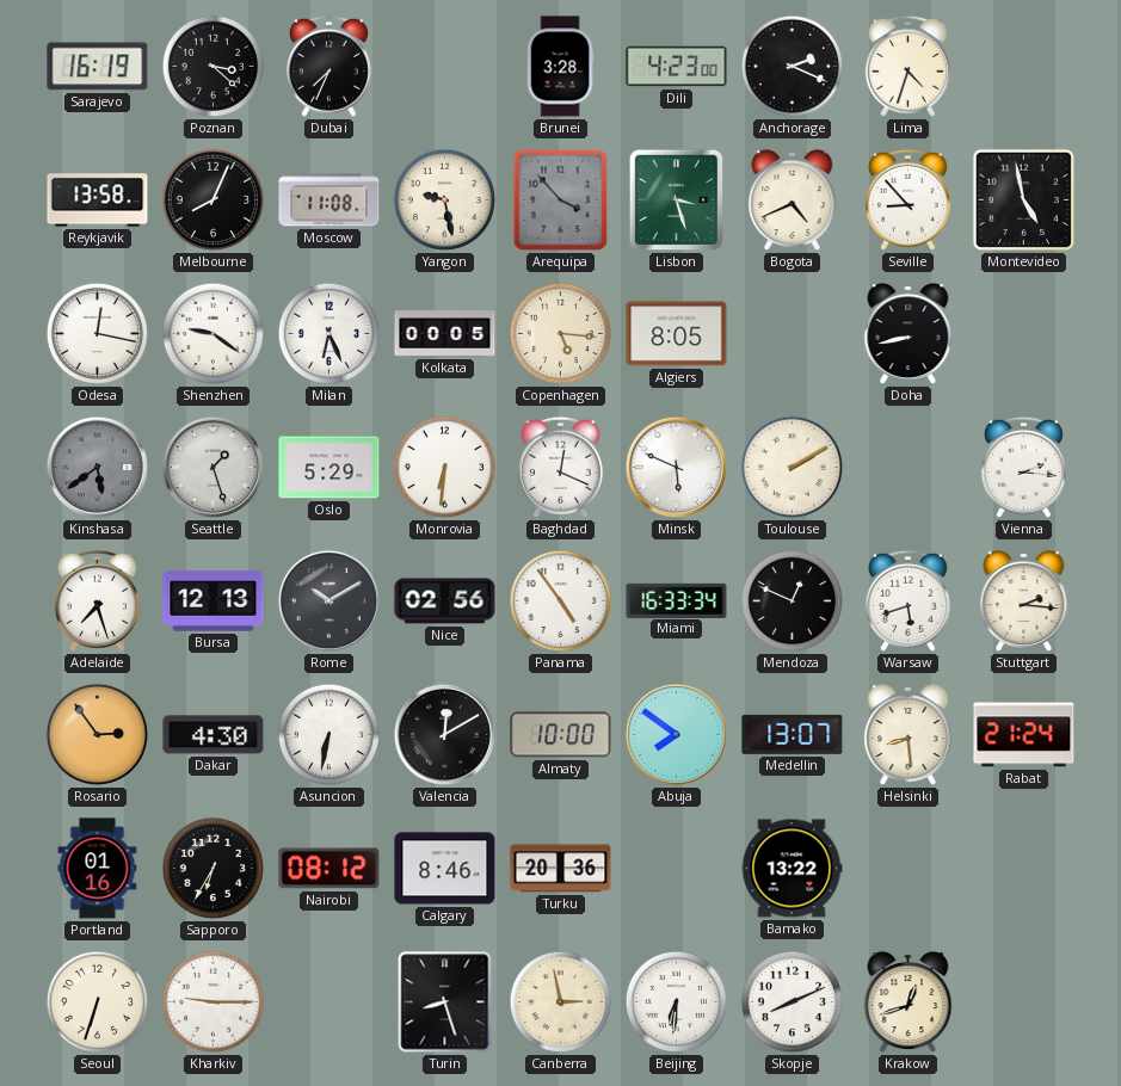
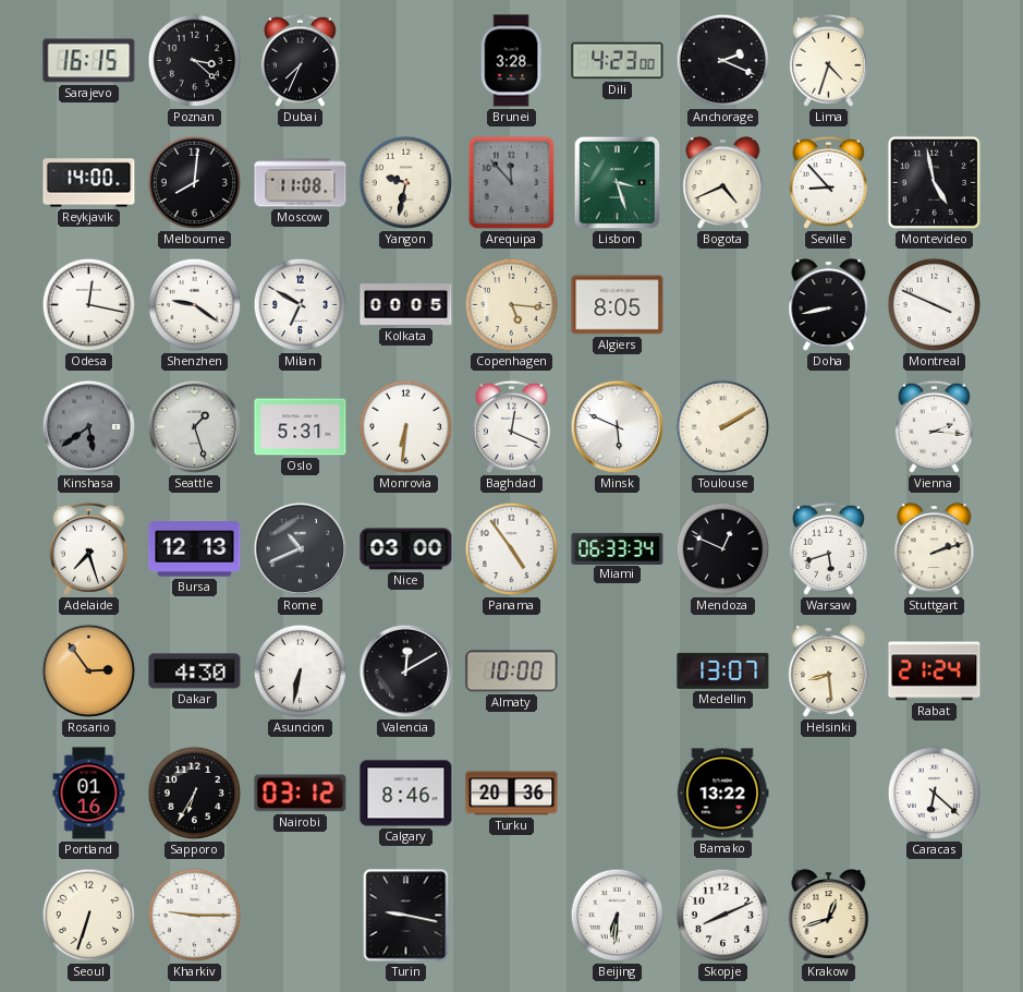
Sarajevo: 16:19 -> 16:15
Reykjavik: 13:58 -> 14:00
Melbourne: 8:04 -> 8:01
Yangon: 9:28 -> 9:32
Arequipa: 3:53 -> 11:53
Milan: 6:26 -> 6:50
Montreal: none -> 3:49
Oslo: 5:29 -> 5:31
Rome: 10:10 -> 10:41
Nice: 02:56 -> 03:00
Miami: 16:33 -> 06:33
Stuttgart: 2:16 -> 2:12
Abuja: 7:51 -> none
Nairobi: 08:12 -> 03:12
Caracas: none -> 6:22
Turin: 8:27 -> 9:17
Canberra: 2:58 -> none
